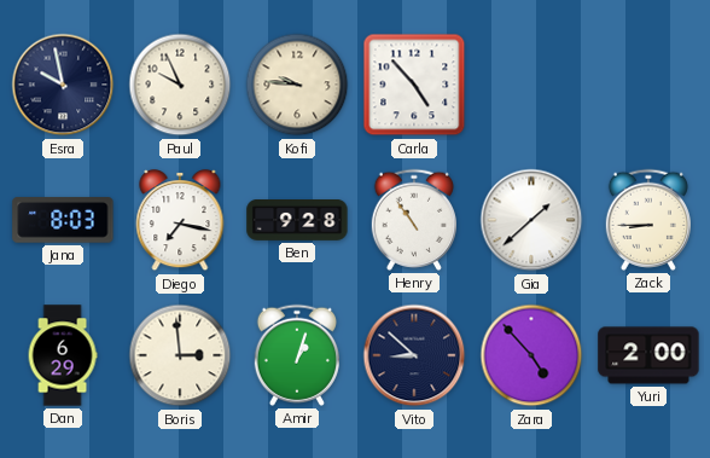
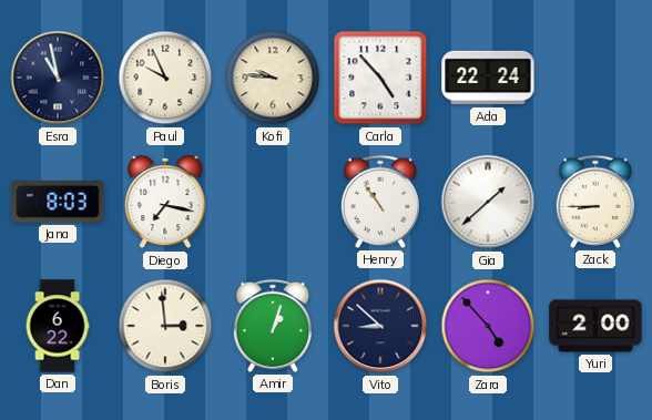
Esra: 9:58 -> 10:58
Ada: none -> 22:24
Ben: 9:28 -> none
Dan: 6:29 -> 6:22
